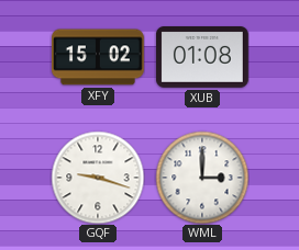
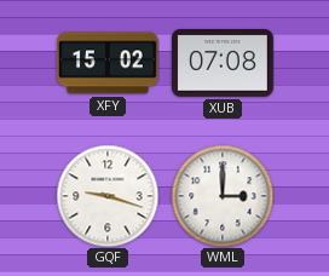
XUB: 01:08 -> 07:08
